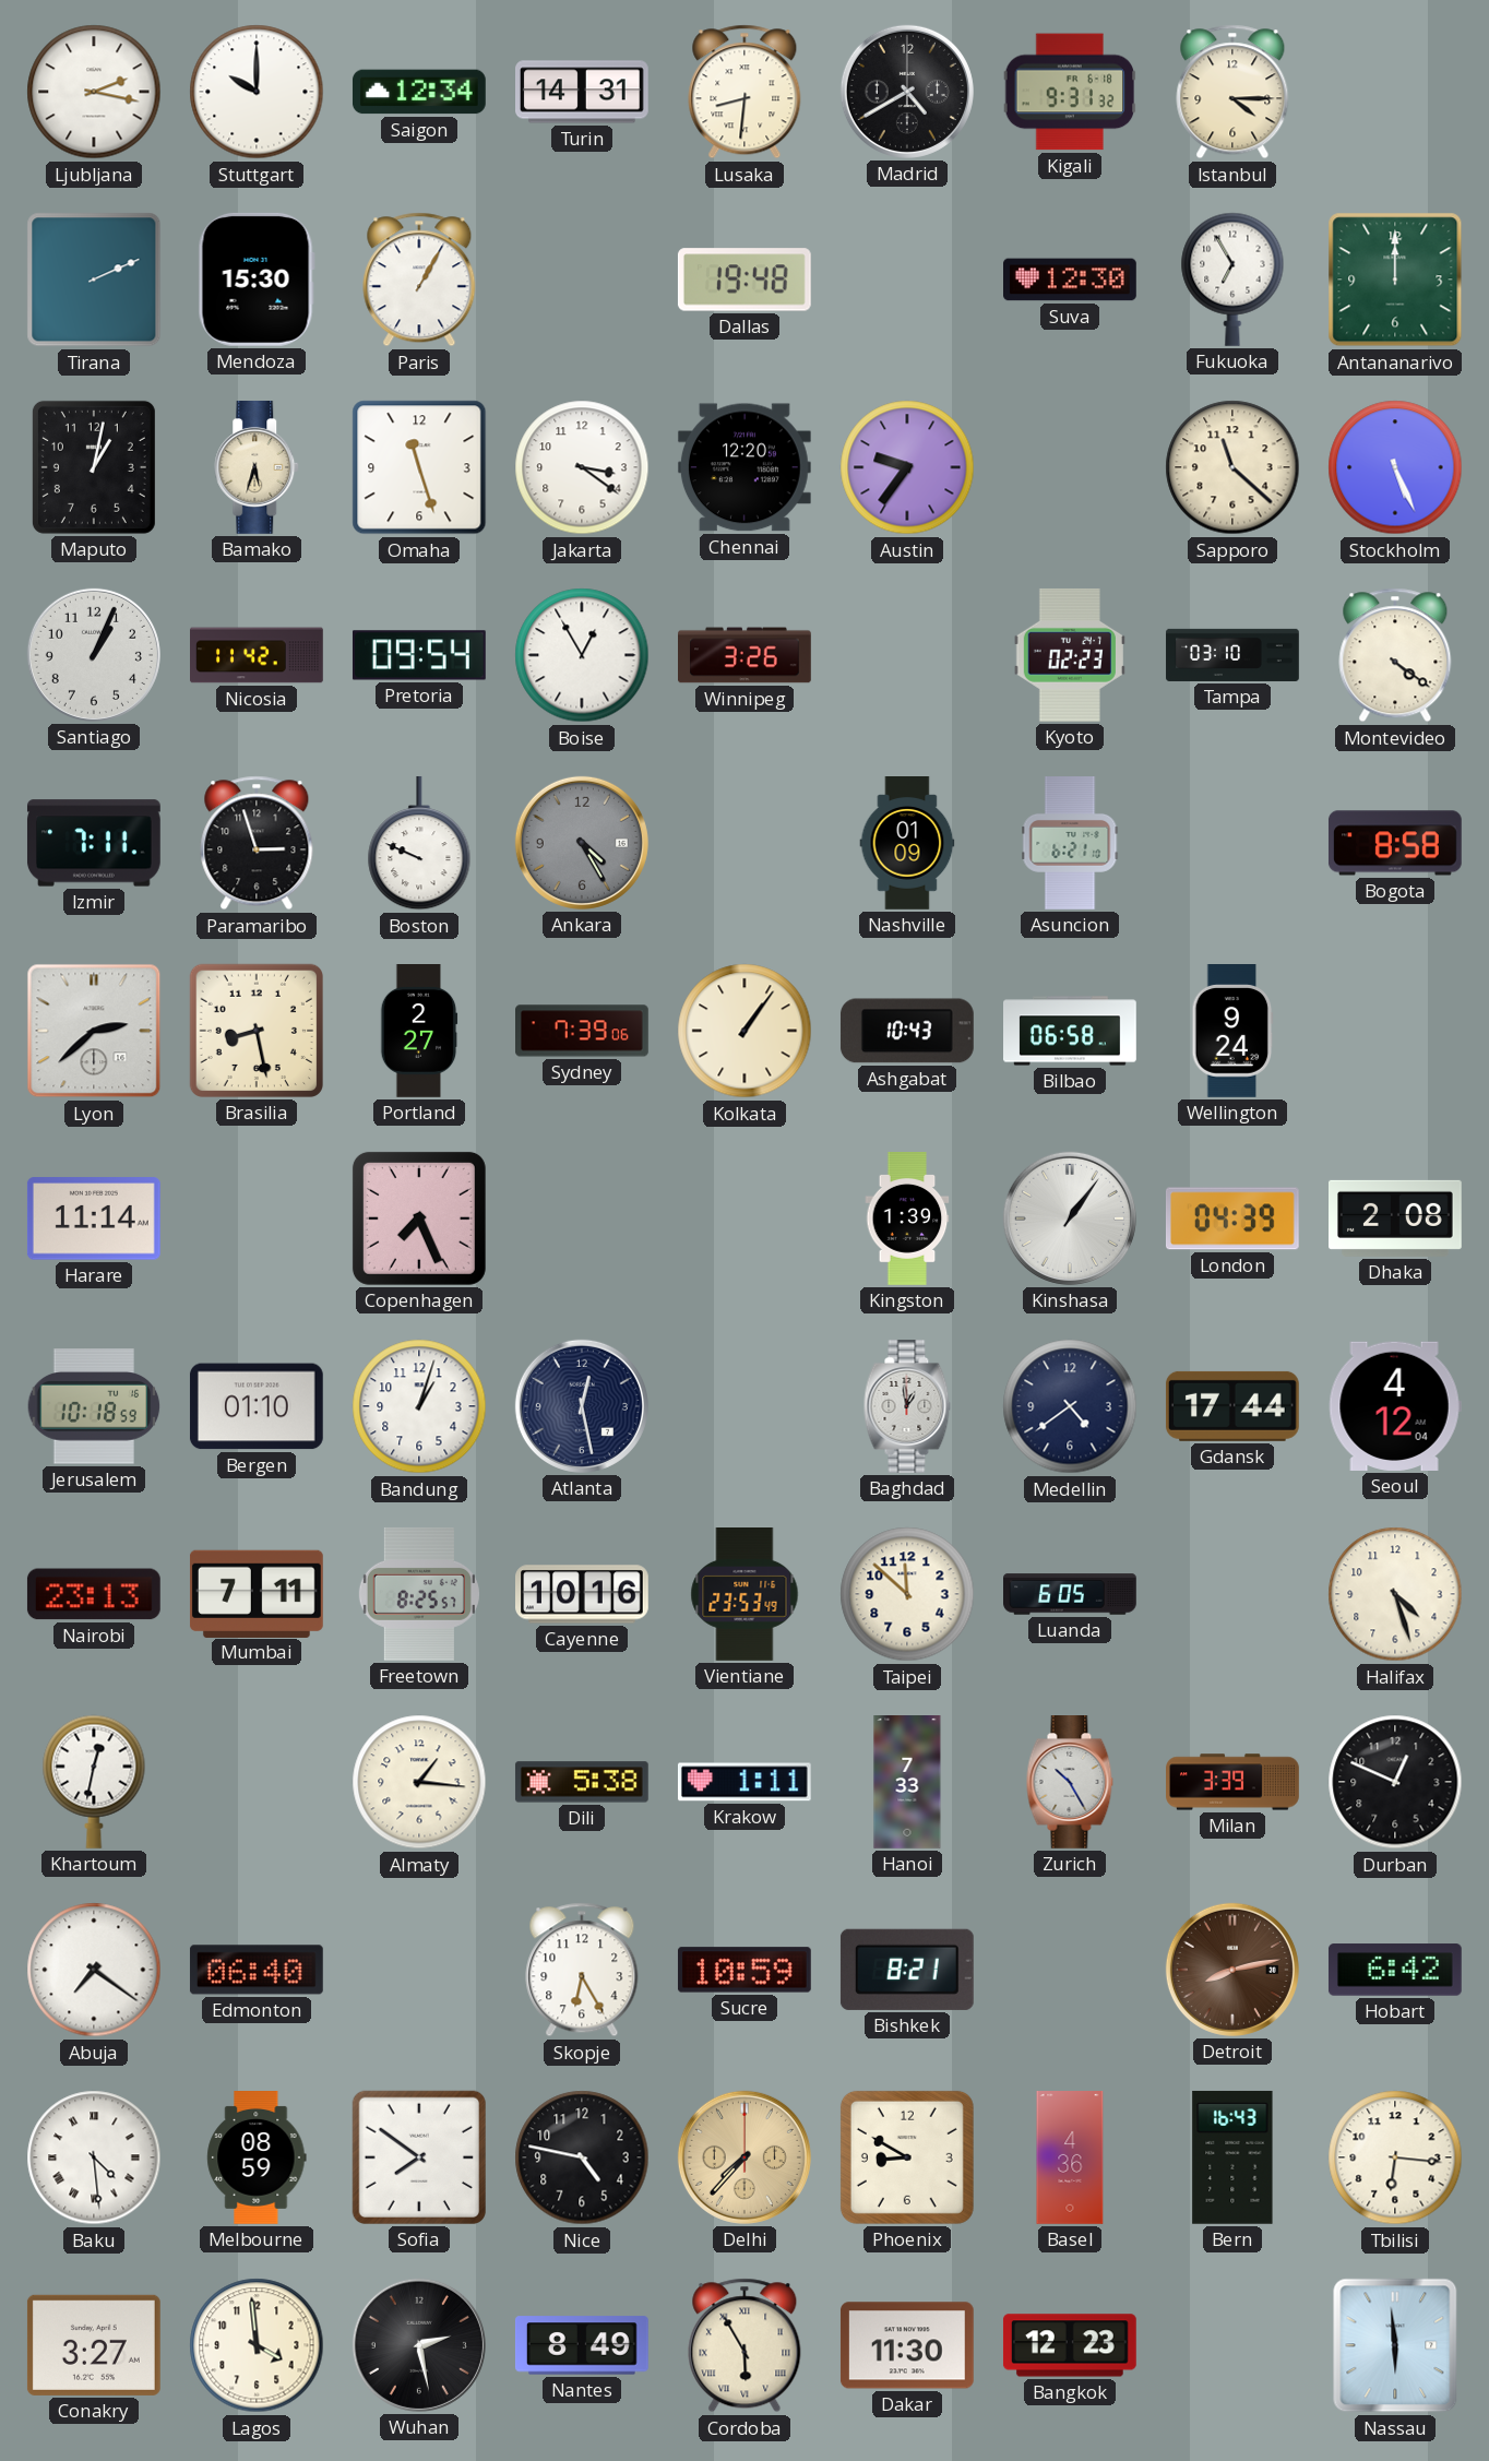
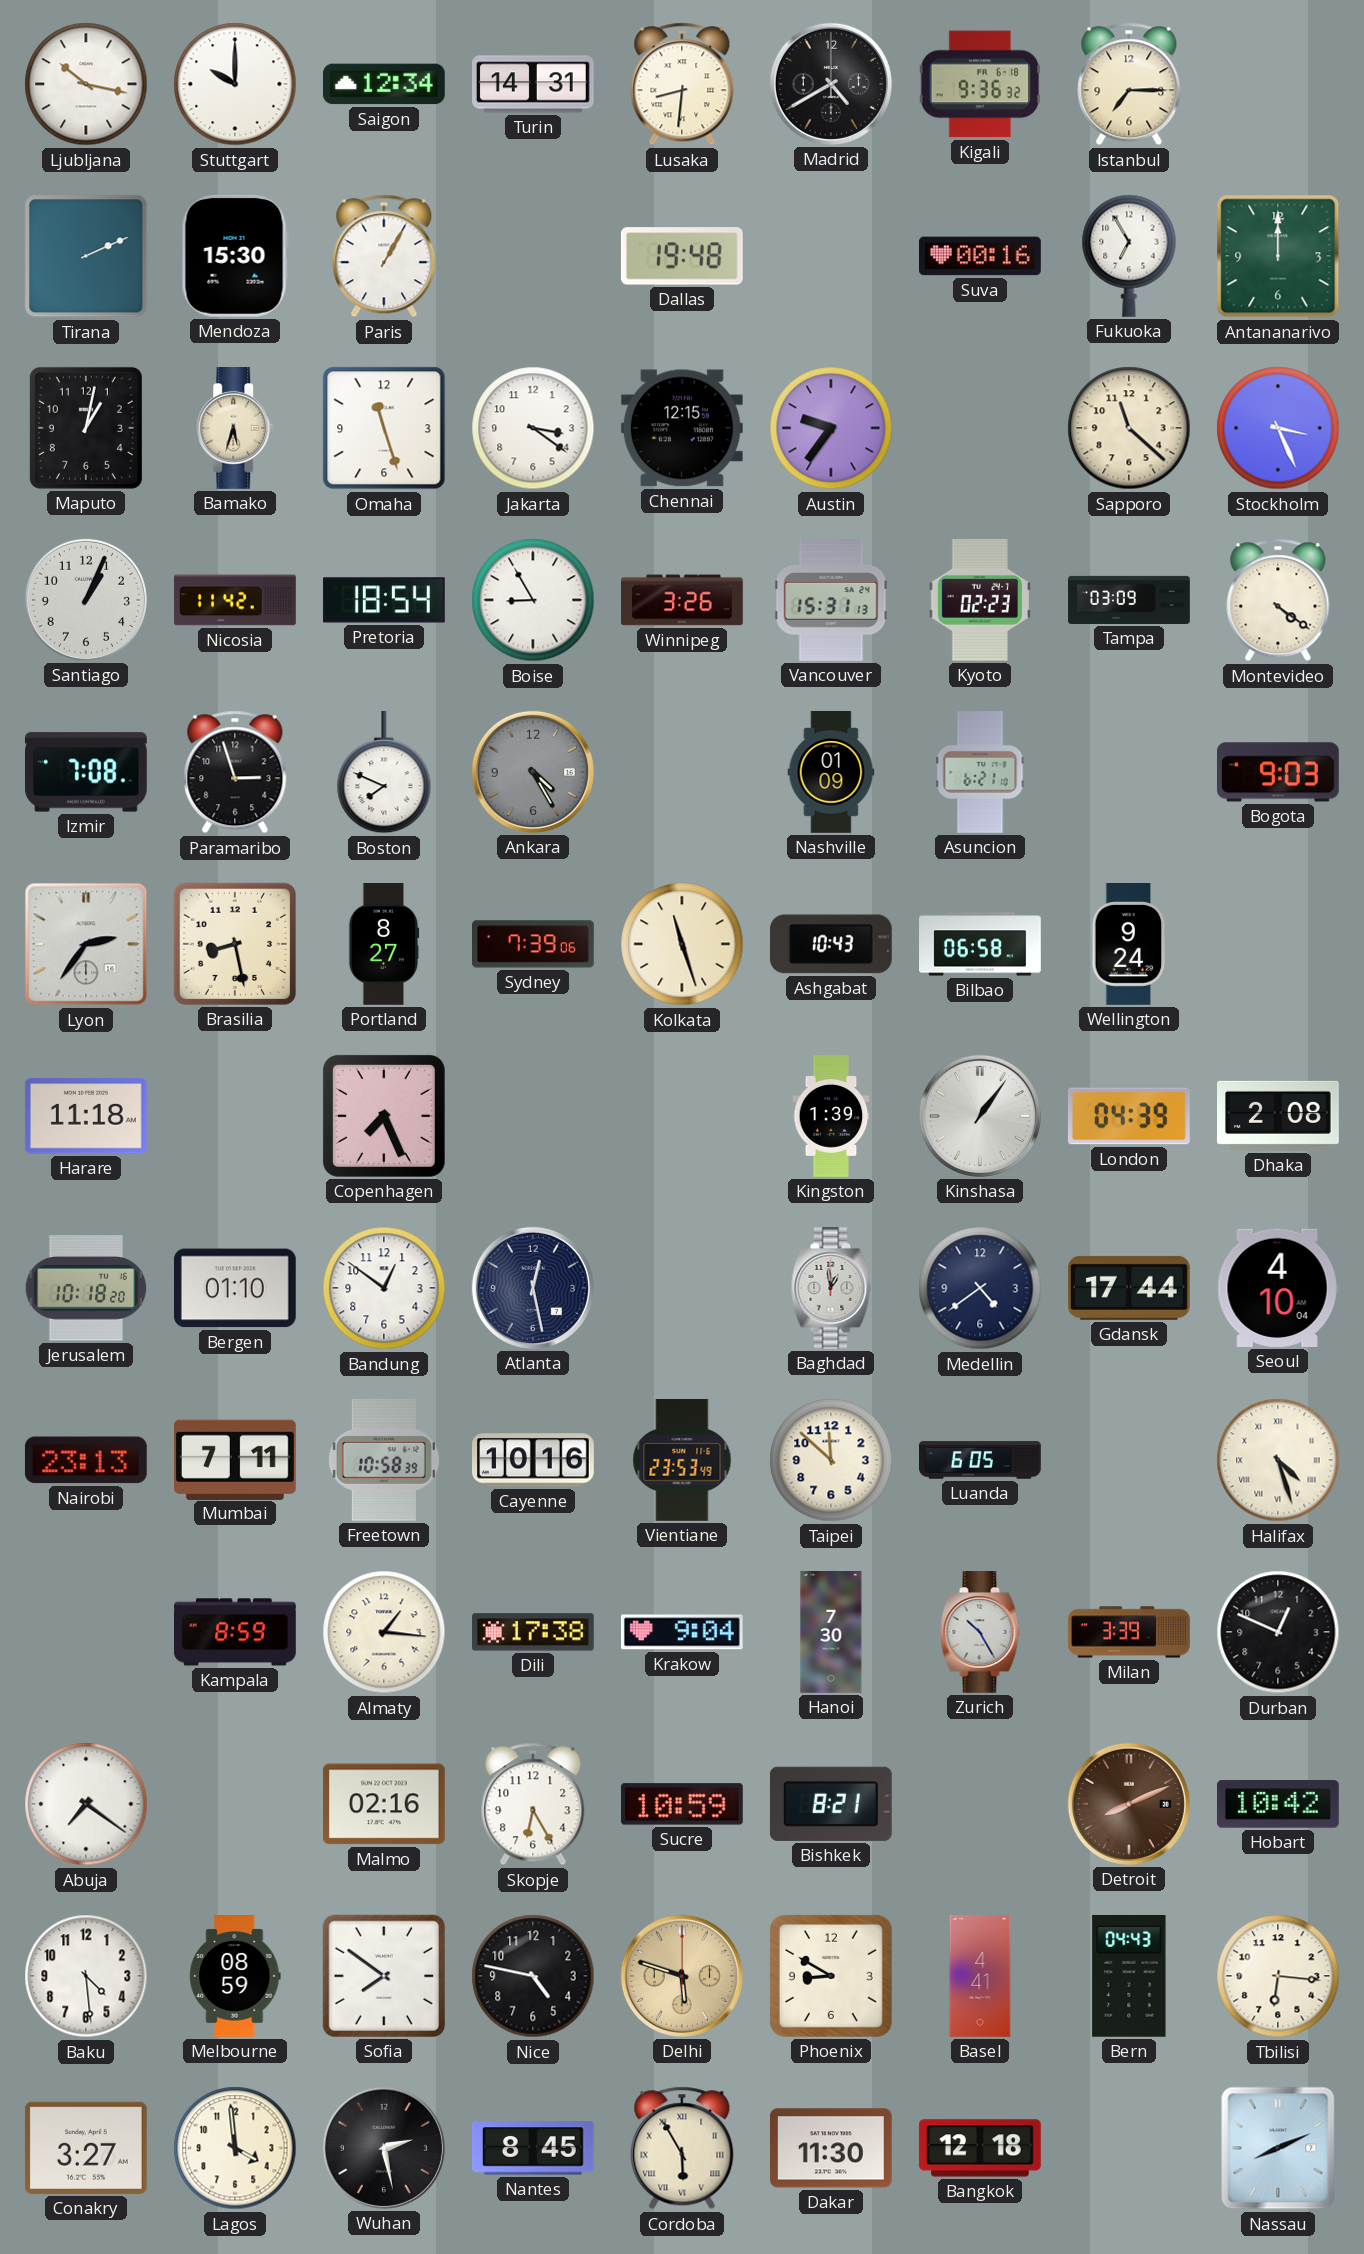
Ljubljana: 2:17 -> 10:17
Kigali: 9:31 -> 9:36
Istanbul: 4:15 -> 7:15
Suva: 12:30 -> 00:16
Chennai: 12:20 -> 12:15
Stockholm: 5:26 -> 3:26
Pretoria: 09:54 -> 18:54
Boise: 12:55 -> 8:55
Vancouver: none -> 15:31
Tampa: 03:10 -> 03:09
Izmir: 7:11 -> 7:08
Boston: 9:49 -> 7:49
Bogota: 8:58 -> 9:03
Lyon: 2:38 -> 2:36
Portland: 2:27 -> 8:27
Kolkata: 1:06 -> 11:27
Harare: 11:14 -> 11:18
Jerusalem: 10:18:59 -> 10:18:20
Bandung: 1:03 -> 12:51
Seoul: 4:12 -> 4:10
Freetown: 8:25 -> 10:58
Halifax numerals: Arabic -> Roman
Khartoum: 12:32 -> none
Kampala: none -> 8:59
Dili: 5:38 -> 17:38
Krakow: 1:11 -> 9:04
Hanoi: 7:33 -> 7:30
Edmonton: 06:40 -> none
Malmo: none -> 02:16
Detroit: 8:13 -> 8:11
Hobart: 6:42 -> 10:42
Baku numerals: Roman -> Arabic
Delhi: 7:37 -> 5:48
Basel: 4:36 -> 4:41
Bern: 16:43 -> 04:43
Nantes: 8:49 -> 8:45
Bangkok: 12:23 -> 12:18
Nassau: 5:59 -> 8:11
